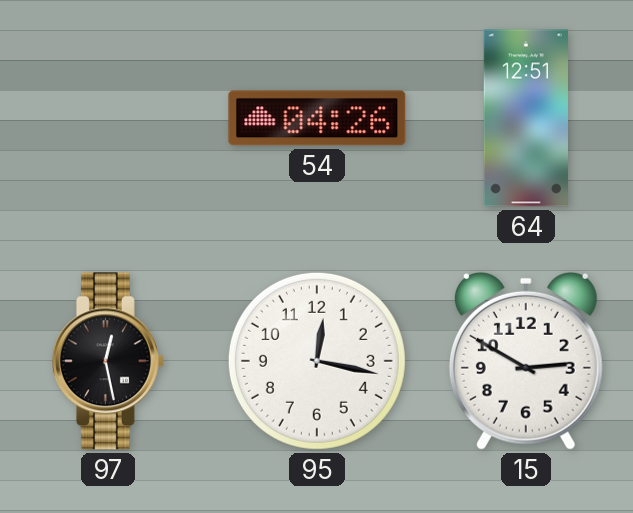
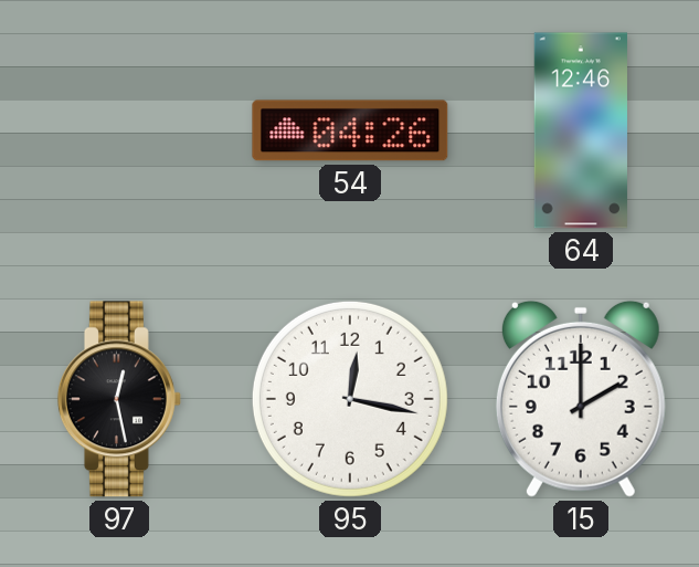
64: 12:51 -> 12:46
15: 2:50 -> 2:00
